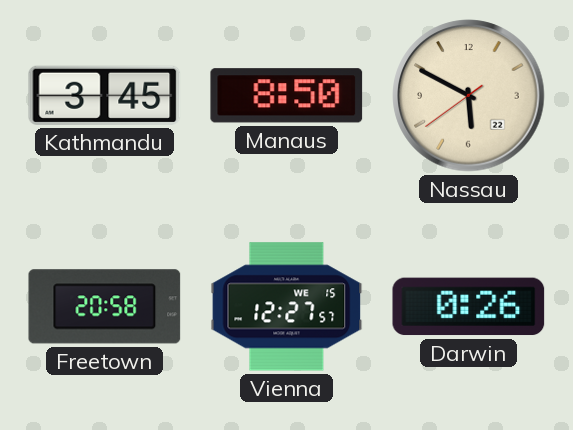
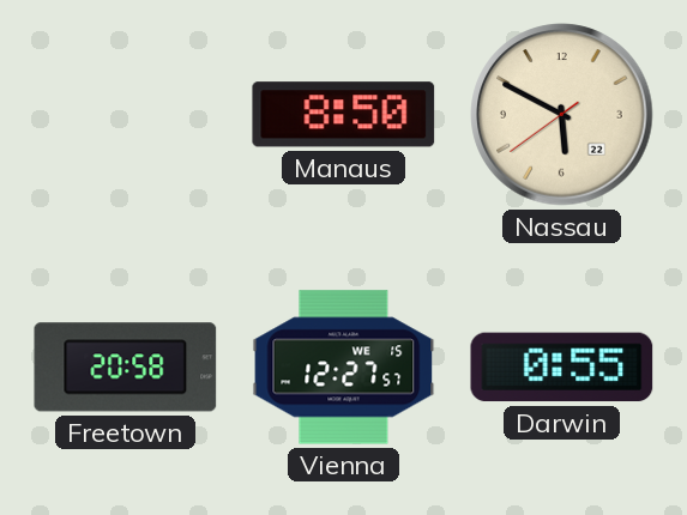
Kathmandu: 3:45 -> none
Darwin: 0:26 -> 0:55
